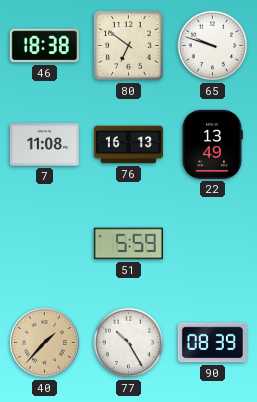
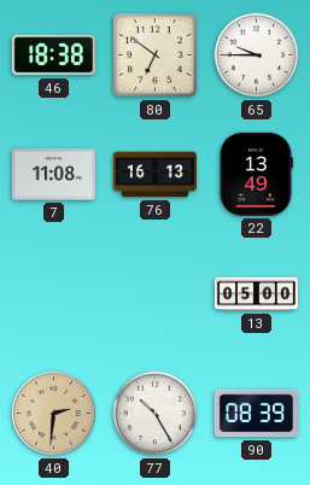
65: 9:48 -> 9:45
51: 5:59 -> none
13: none -> 05:00
40: 1:37 -> 2:31
